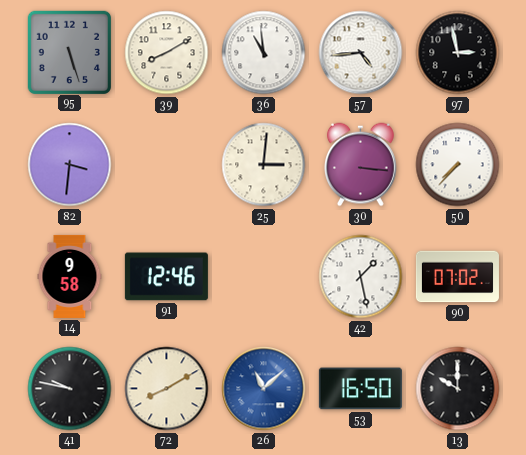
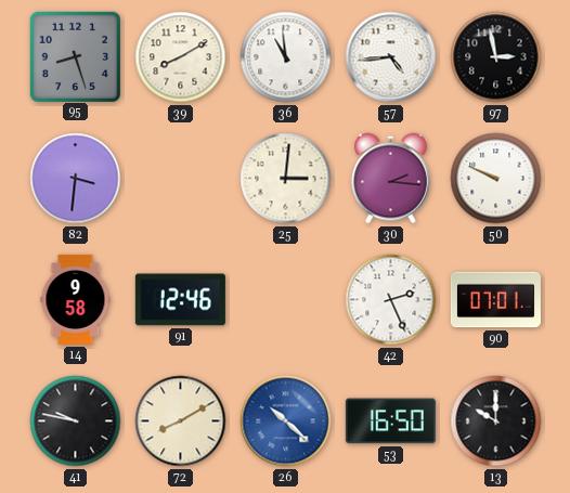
95: 5:27 -> 8:27
30: 3:16 -> 2:16
50: 7:37 -> 9:49
42: 1:28 -> 2:26
90: 07:02 -> 07:01
26: 11:08 -> 10:22
